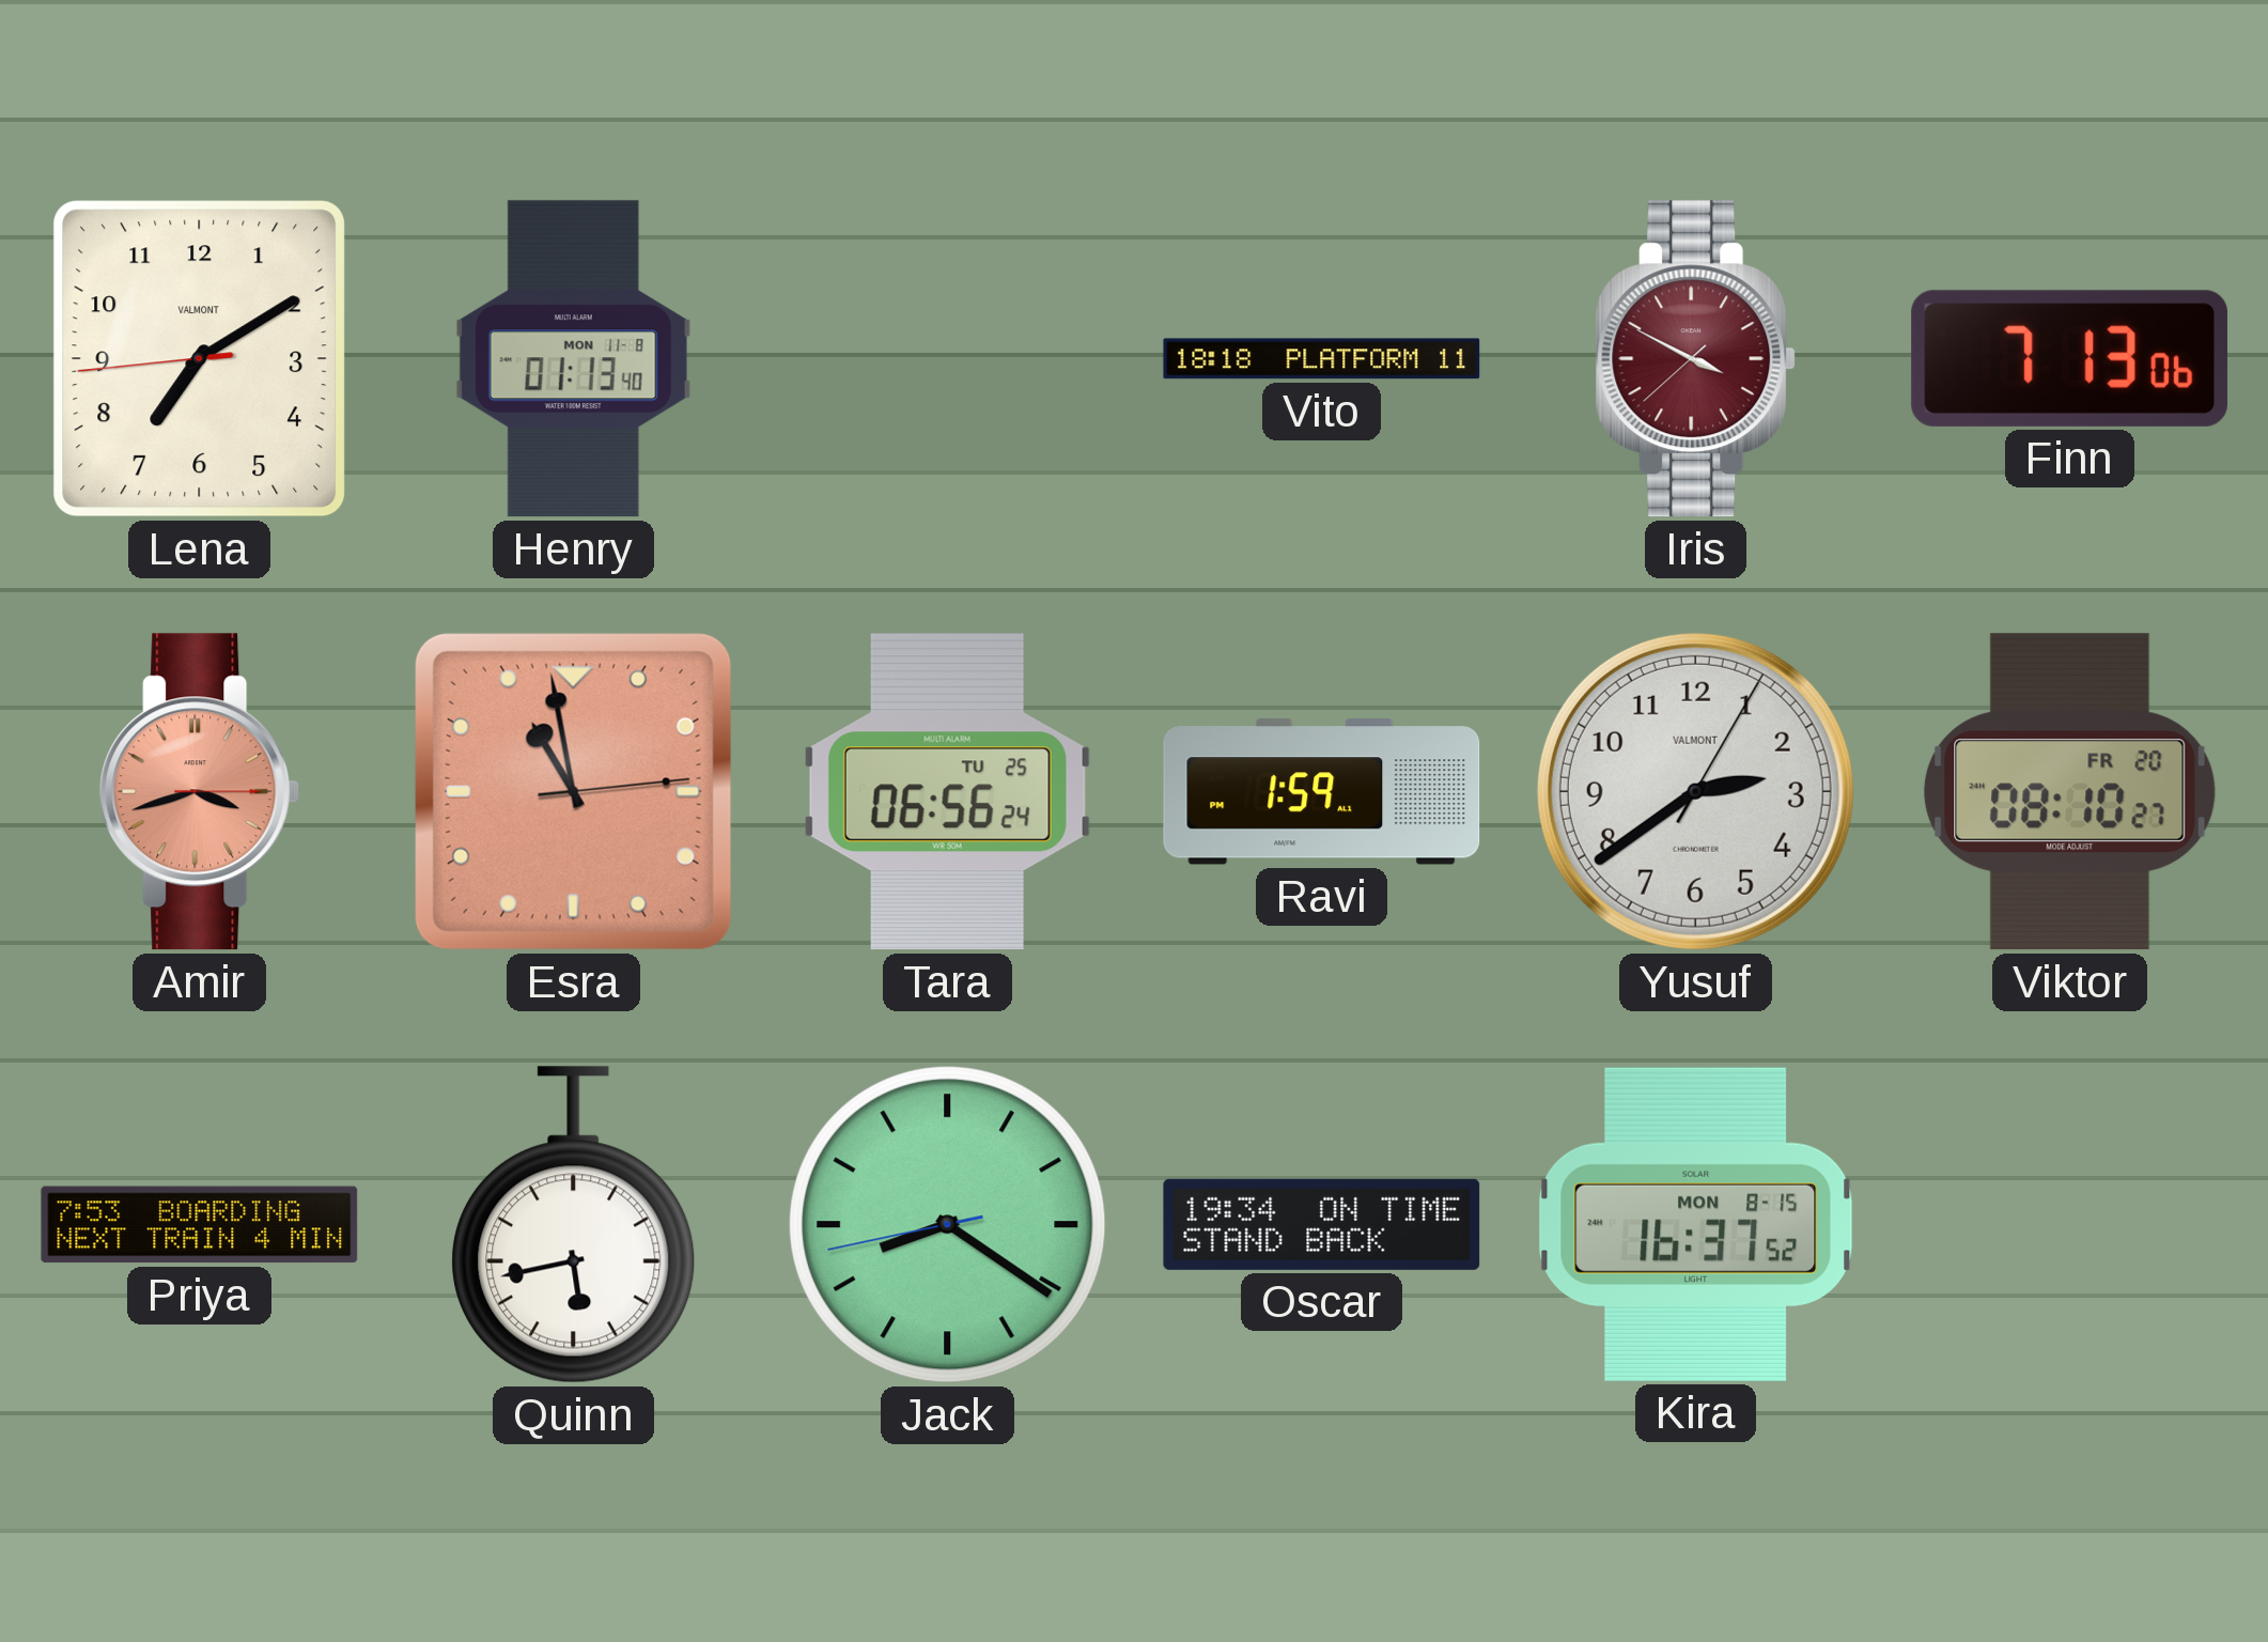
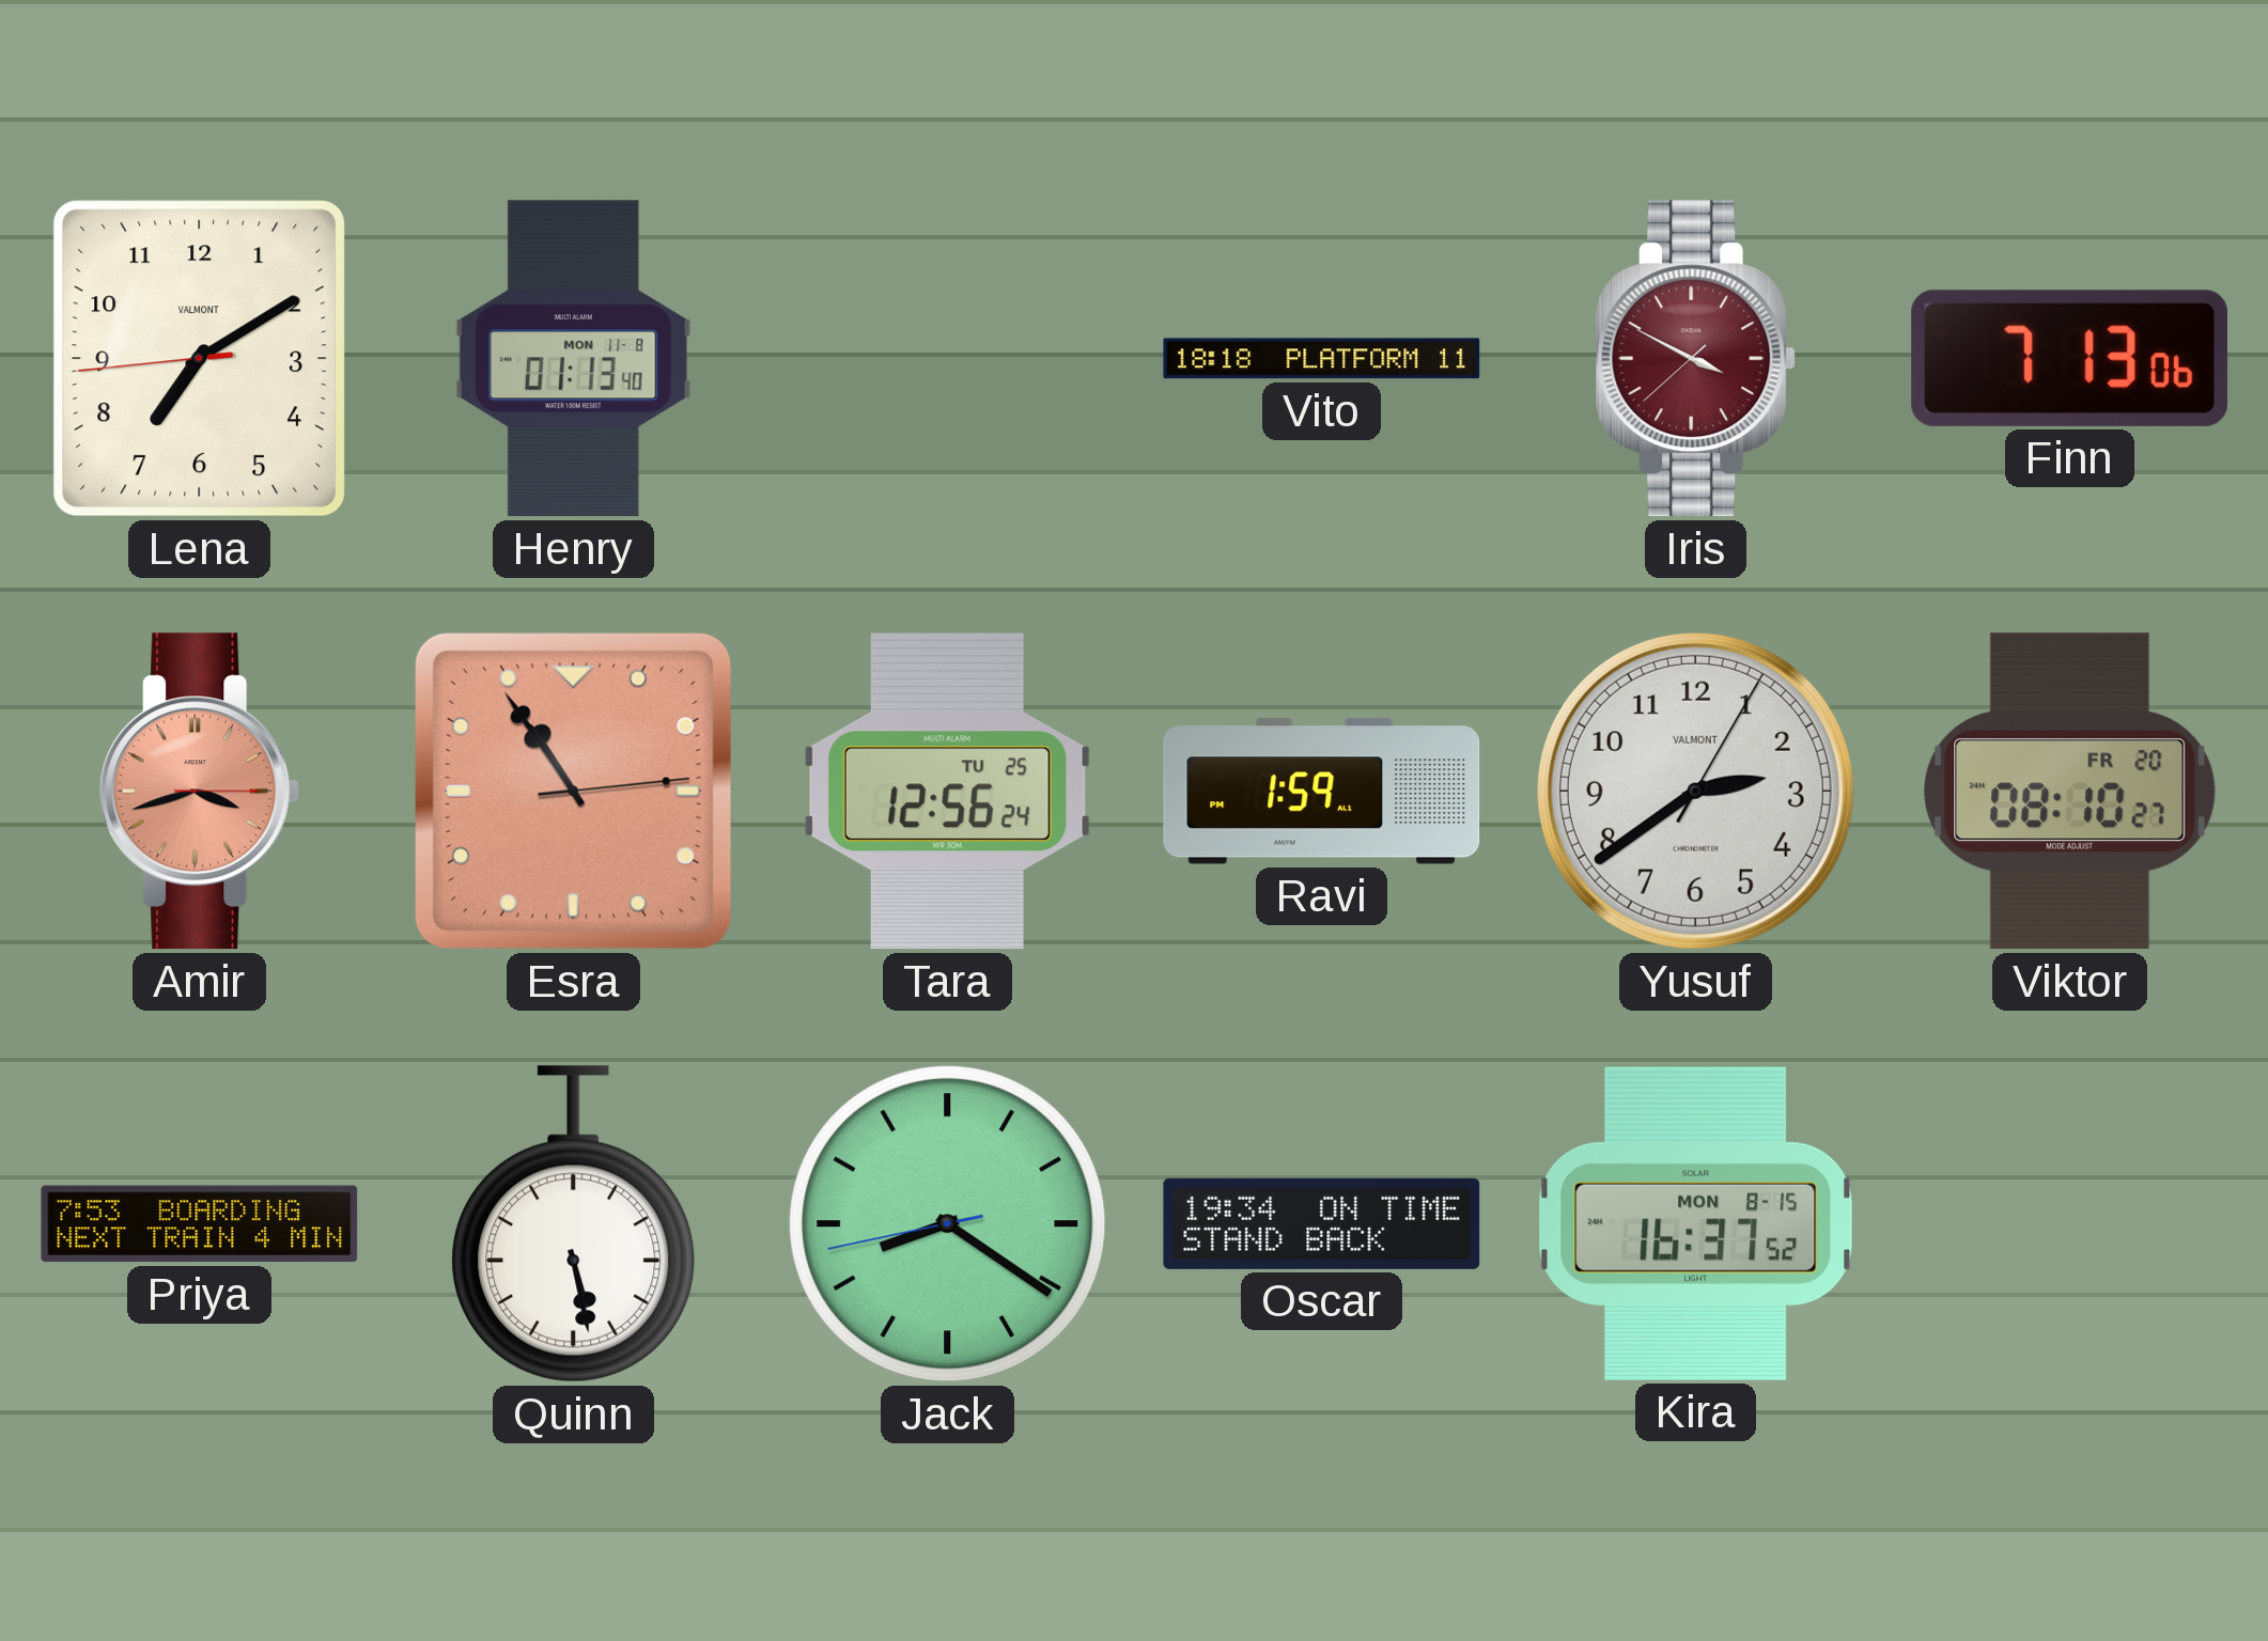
Esra: 10:58 -> 10:54
Tara: 06:56 -> 12:56
Quinn: 5:43 -> 5:28
